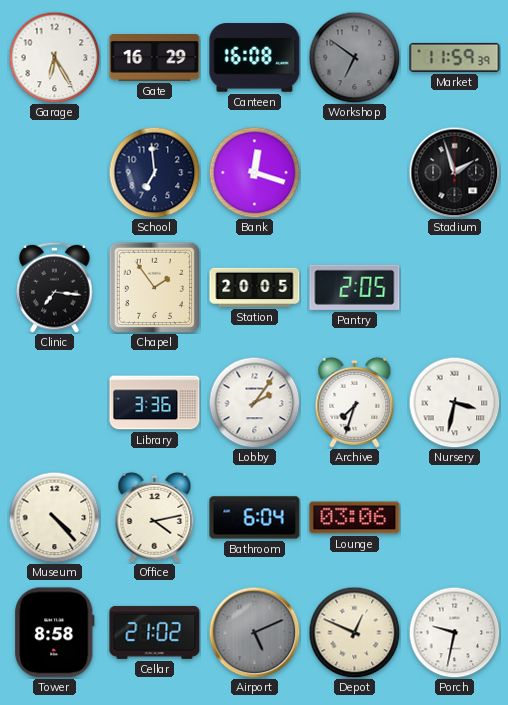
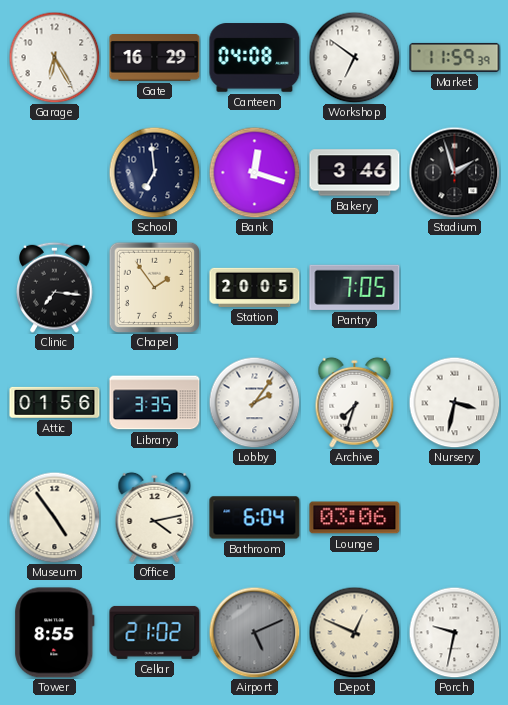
Canteen: 16:08 -> 04:08
Workshop dial: grey -> white
Bakery: none -> 3:46
Pantry: 2:05 -> 7:05
Attic: none -> 01:56
Library: 3:36 -> 3:35
Museum: 4:23 -> 4:54
Tower: 8:58 -> 8:55
